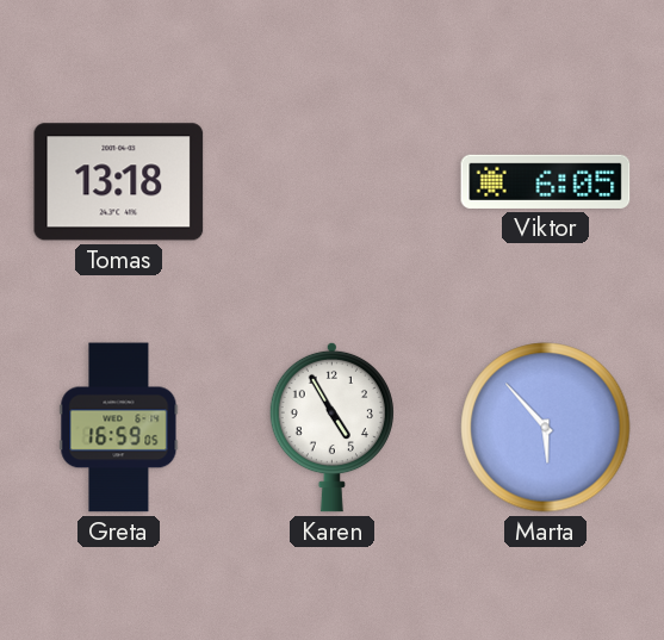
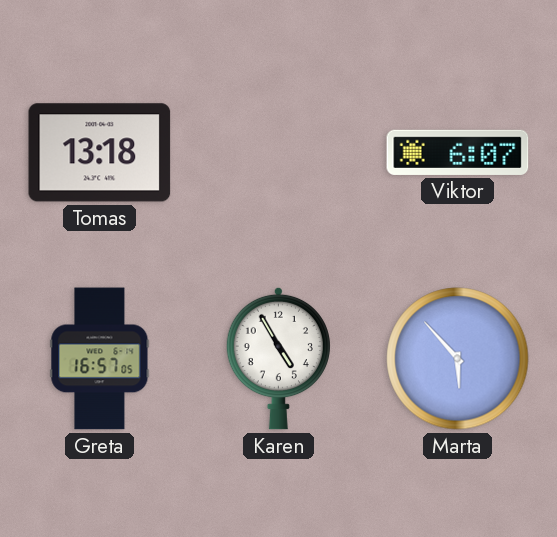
Viktor: 6:05 -> 6:07
Greta: 16:59 -> 16:57
